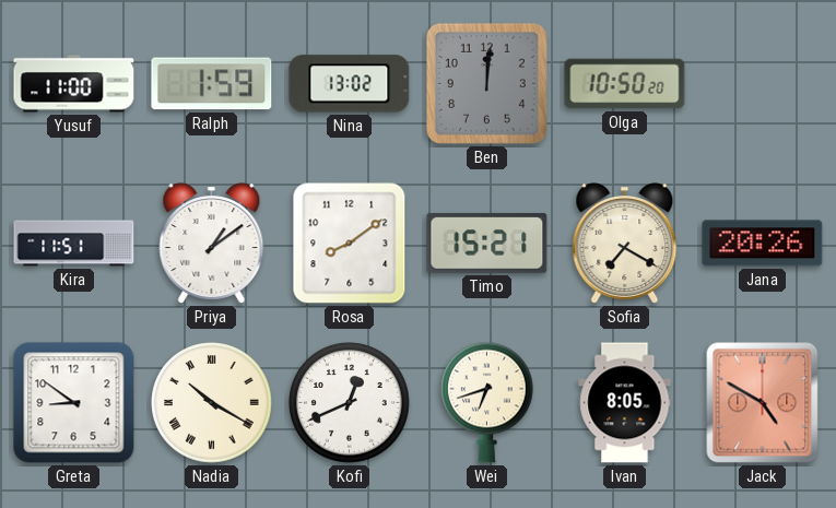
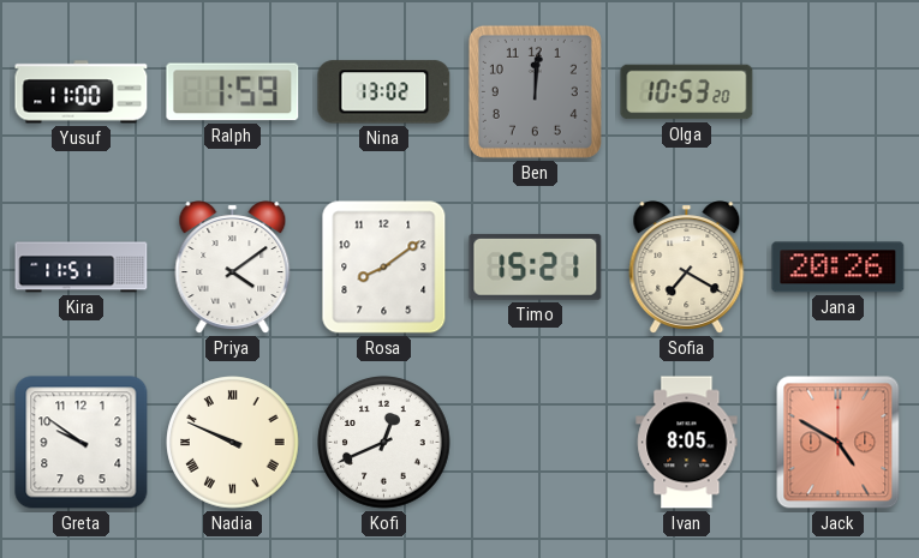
Olga: 10:50 -> 10:53
Priya: 1:09 -> 4:09
Greta: 8:51 -> 9:51
Nadia: 10:20 -> 9:49
Wei: 6:42 -> none
